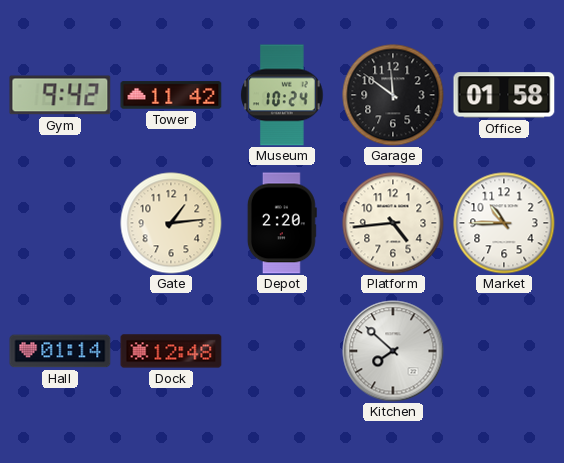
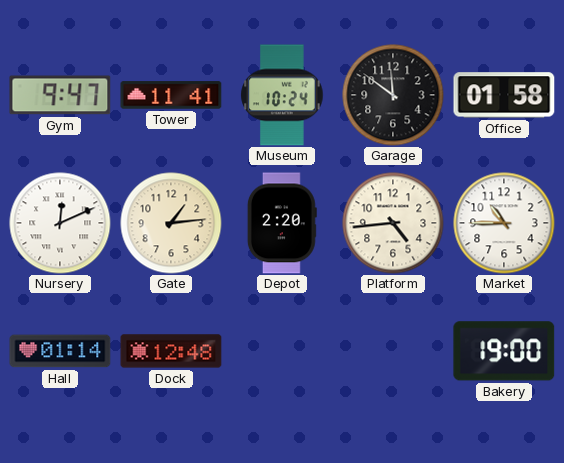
Gym: 9:42 -> 9:47
Tower: 11:42 -> 11:41
Nursery: none -> 12:11
Kitchen: 7:52 -> none
Bakery: none -> 19:00
